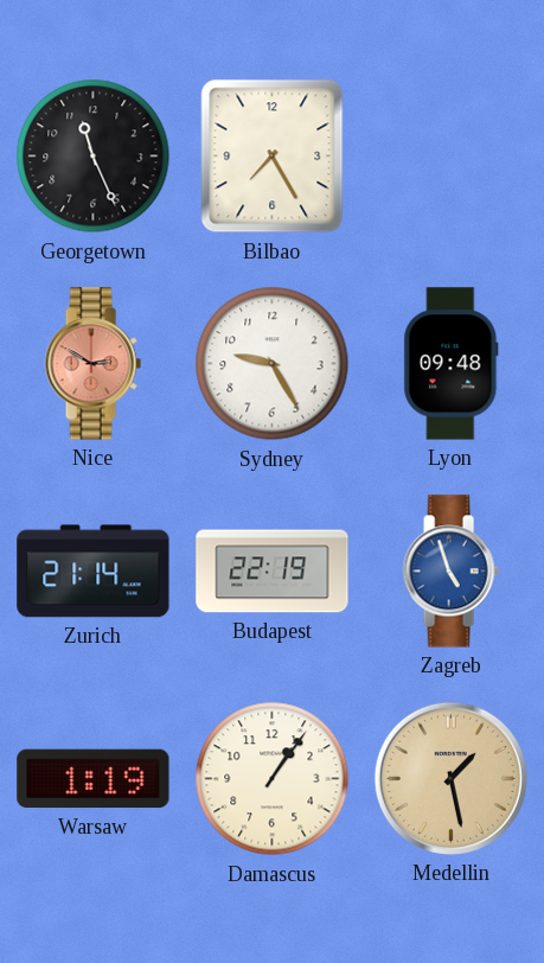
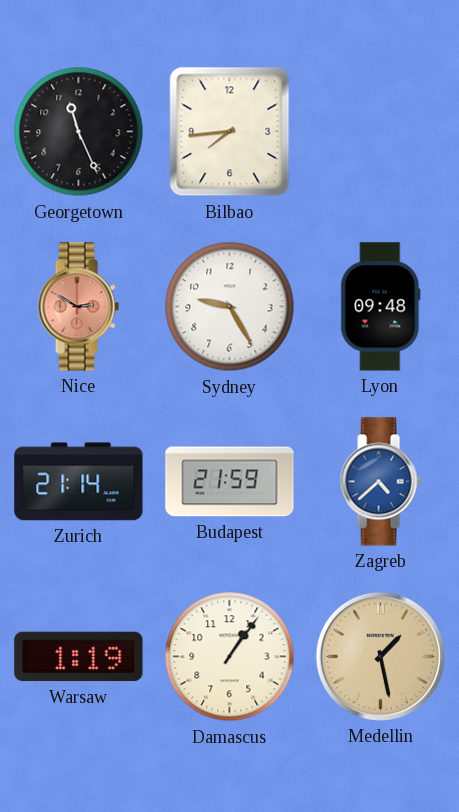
Bilbao: 7:25 -> 7:44
Budapest: 22:19 -> 21:59
Zagreb: 4:57 -> 4:38
